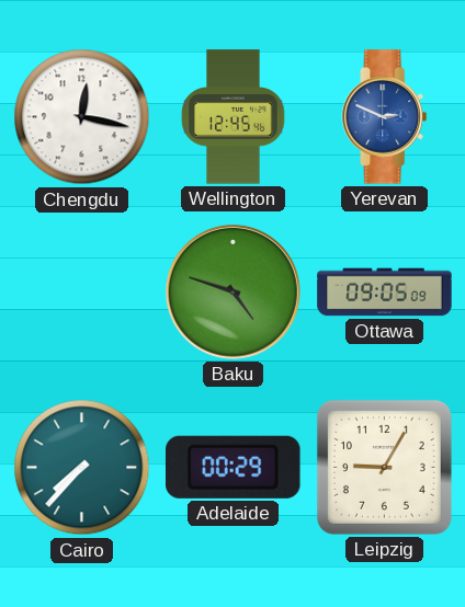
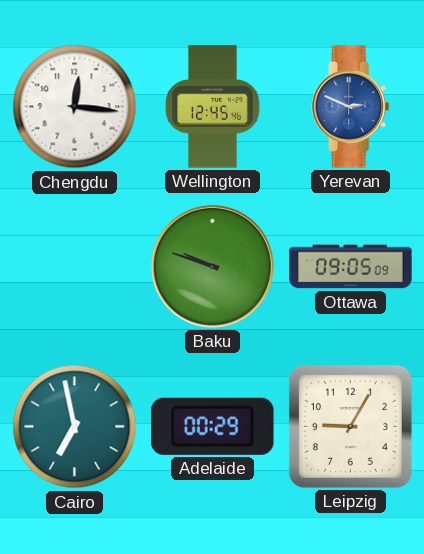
Chengdu: 12:17 -> 12:16
Baku: 4:48 -> 9:48
Cairo: 7:37 -> 6:58
